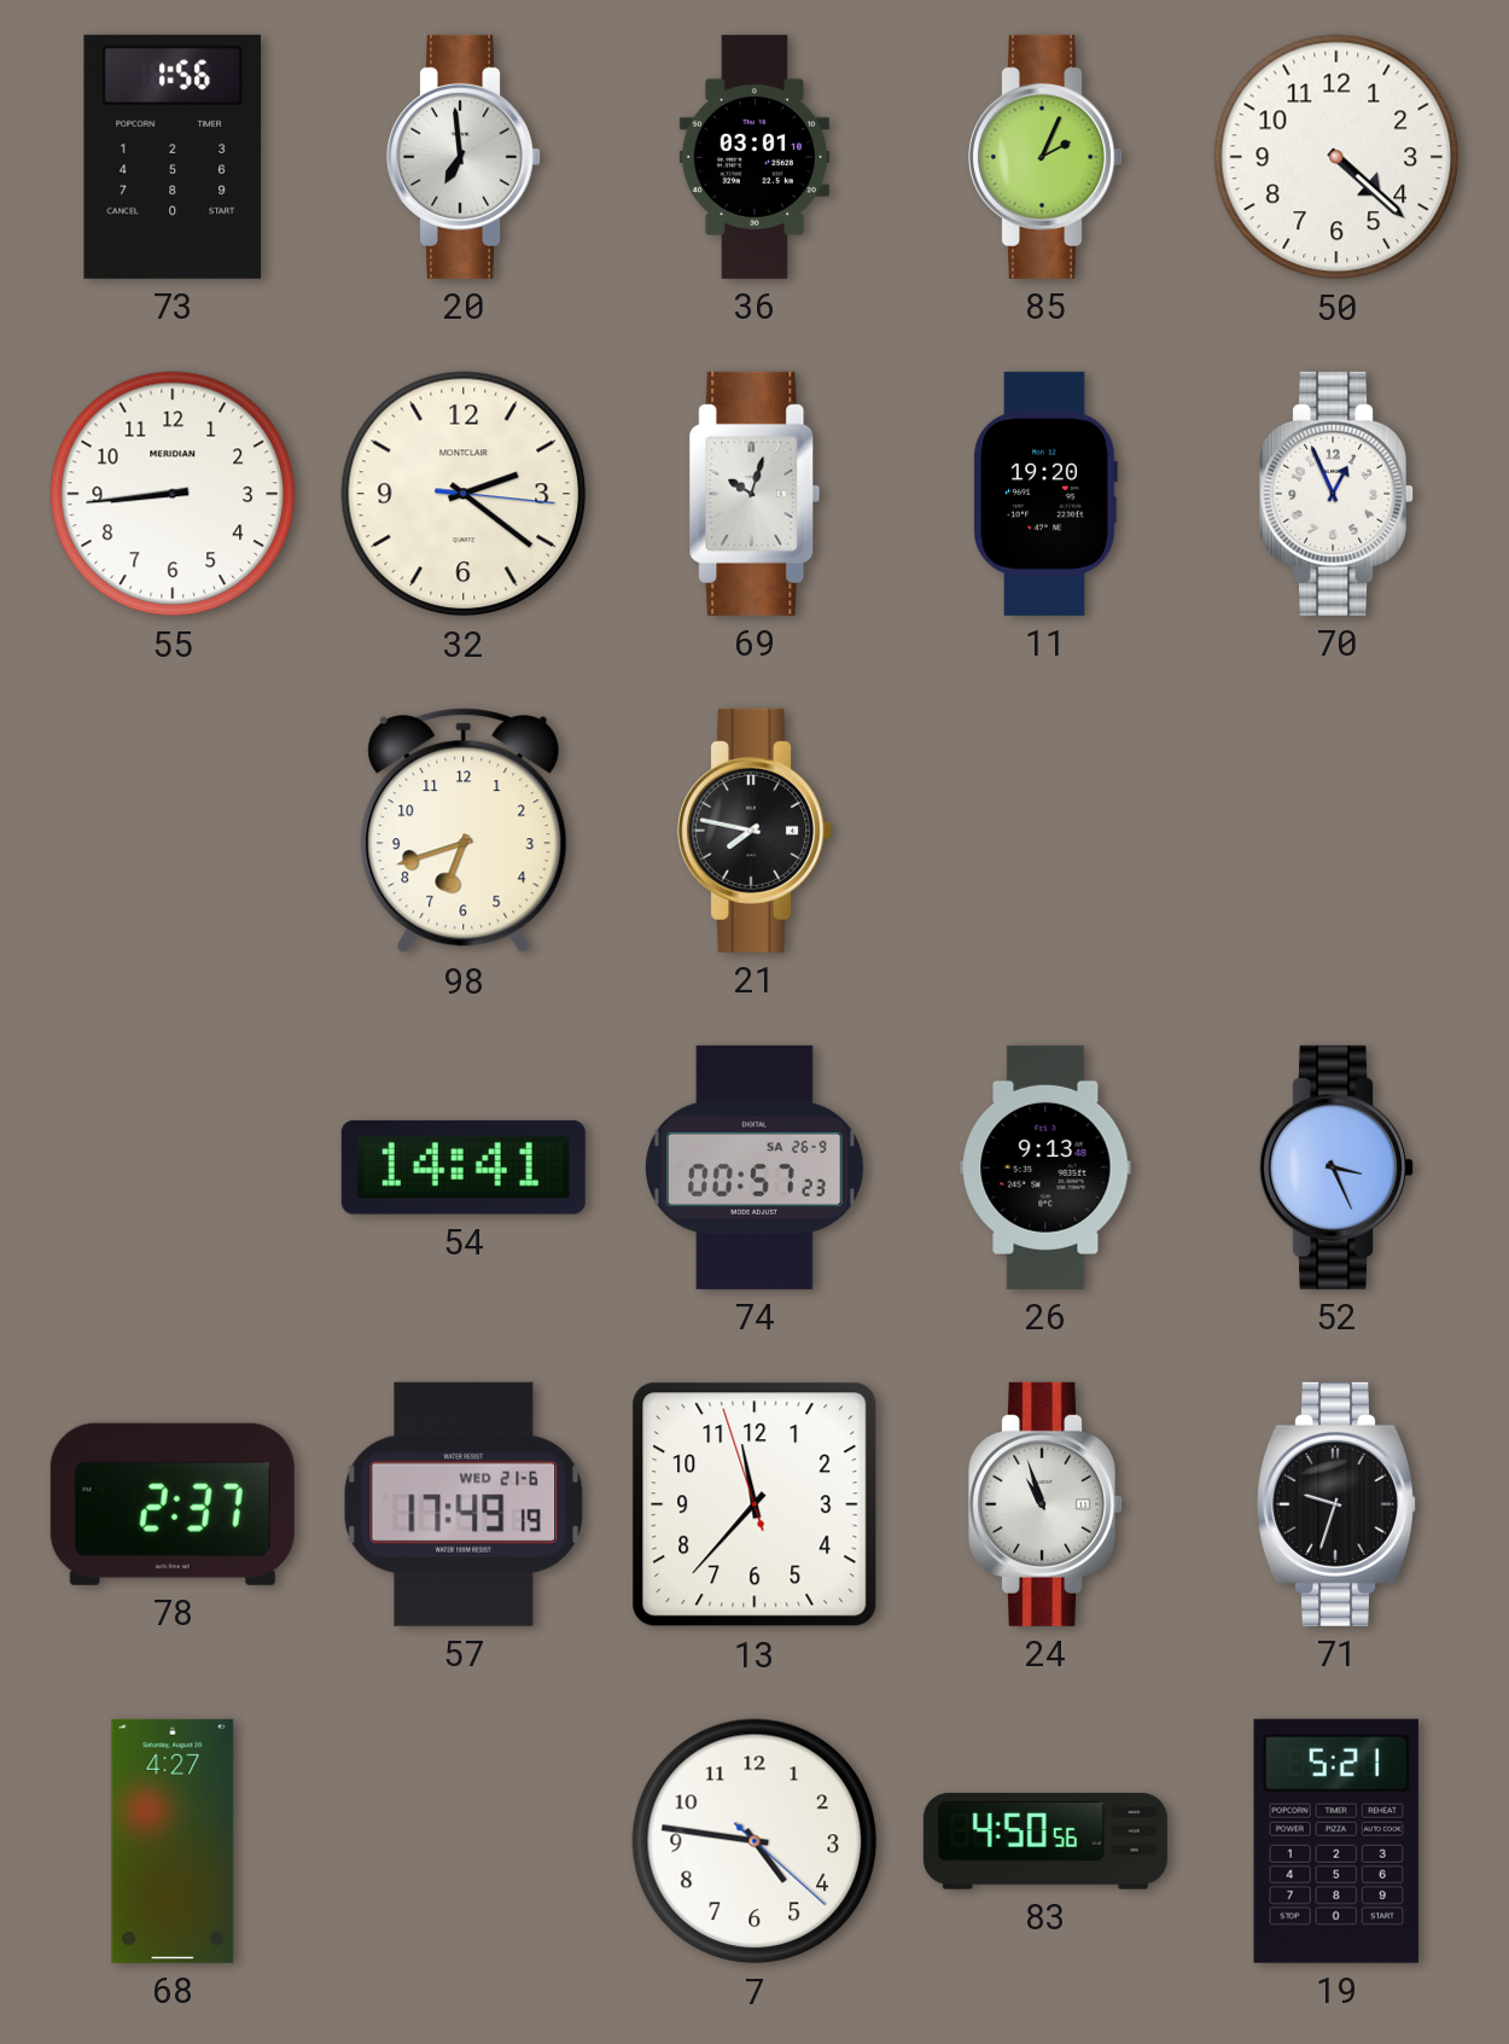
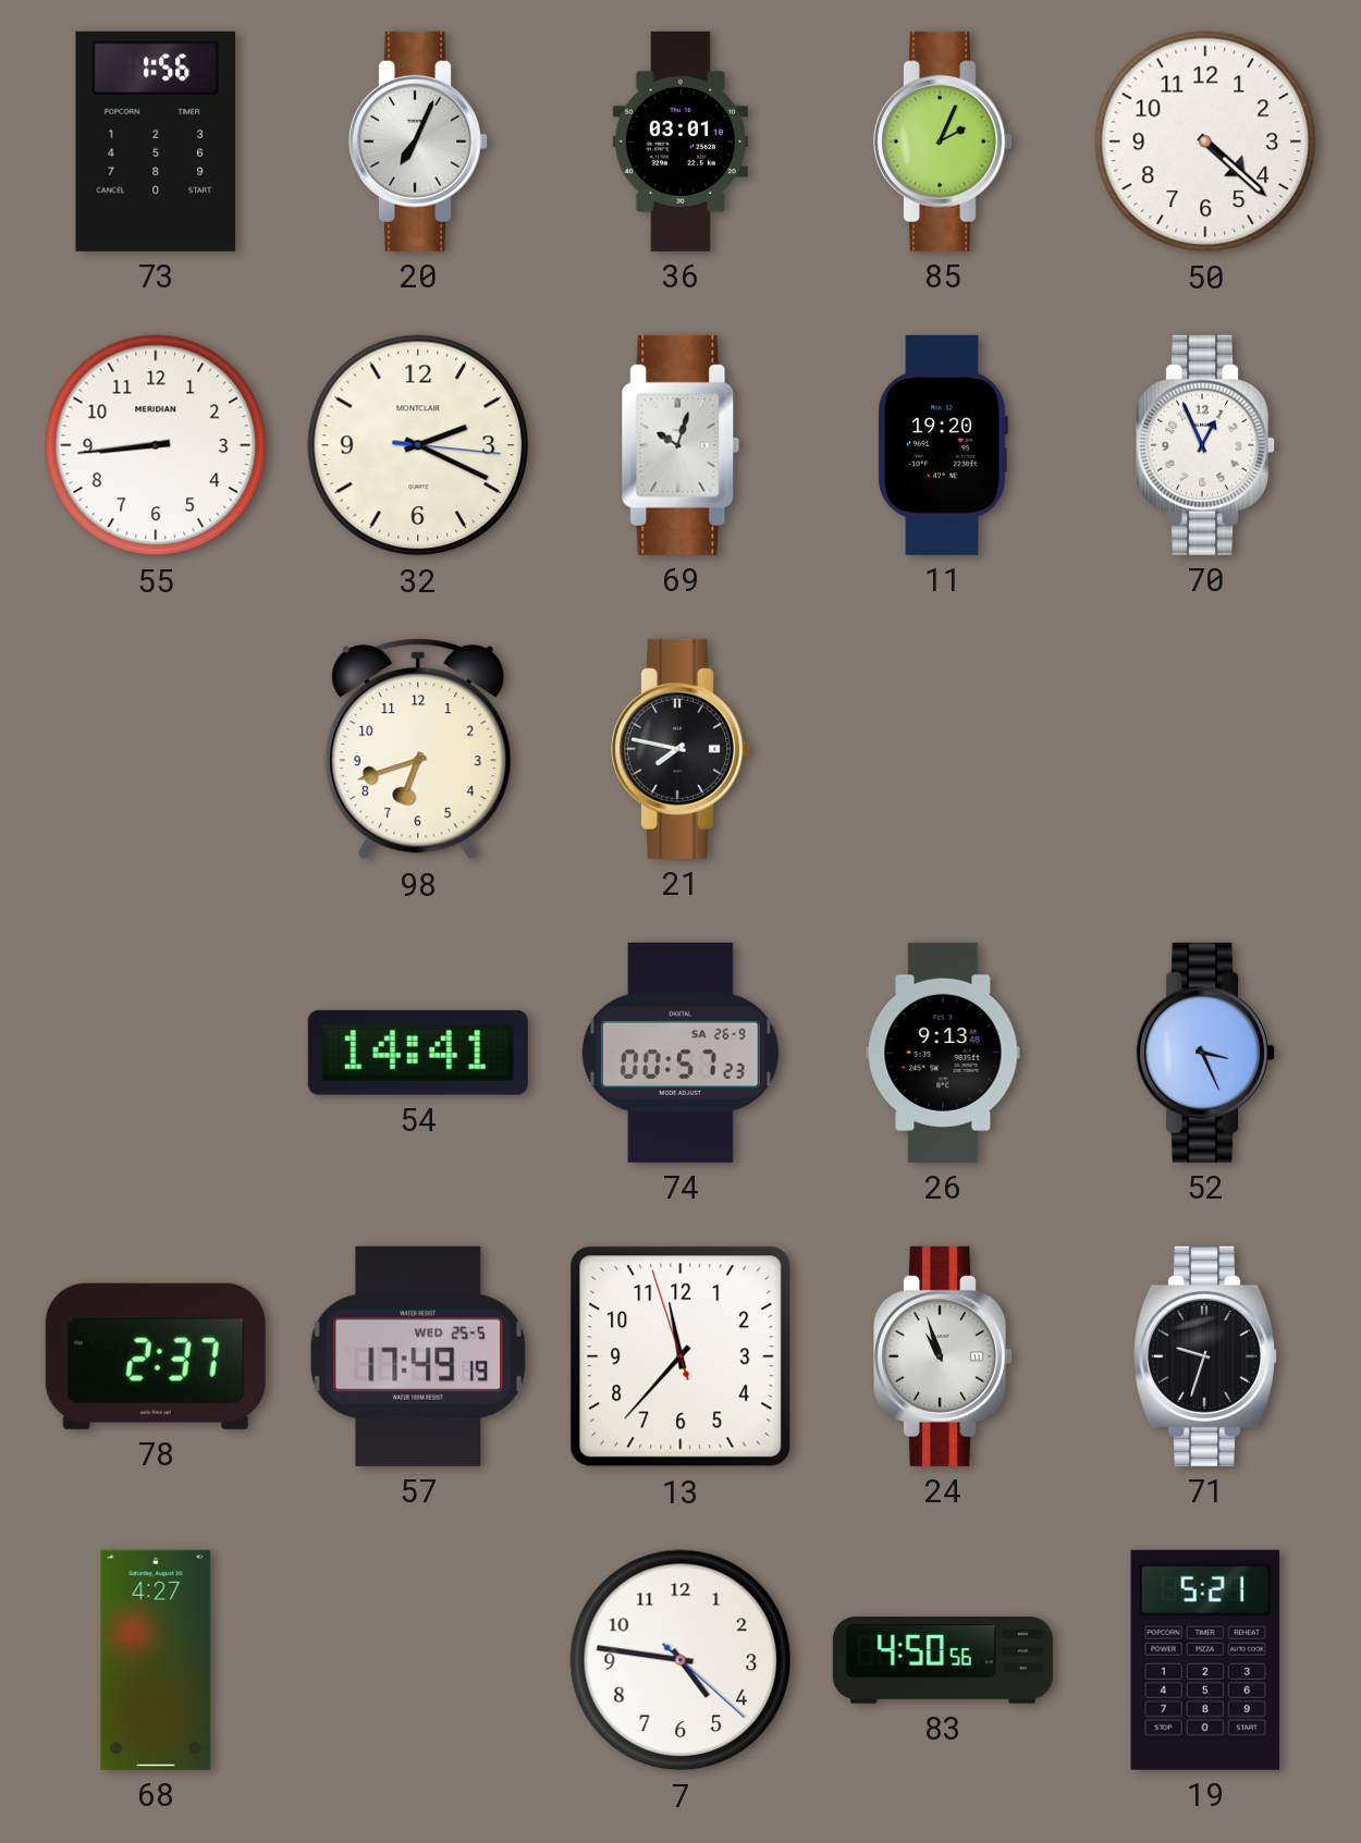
20: 6:59 -> 7:04
32: 2:21 -> 2:19
57 date: WED 21-6 -> WED 25-5
